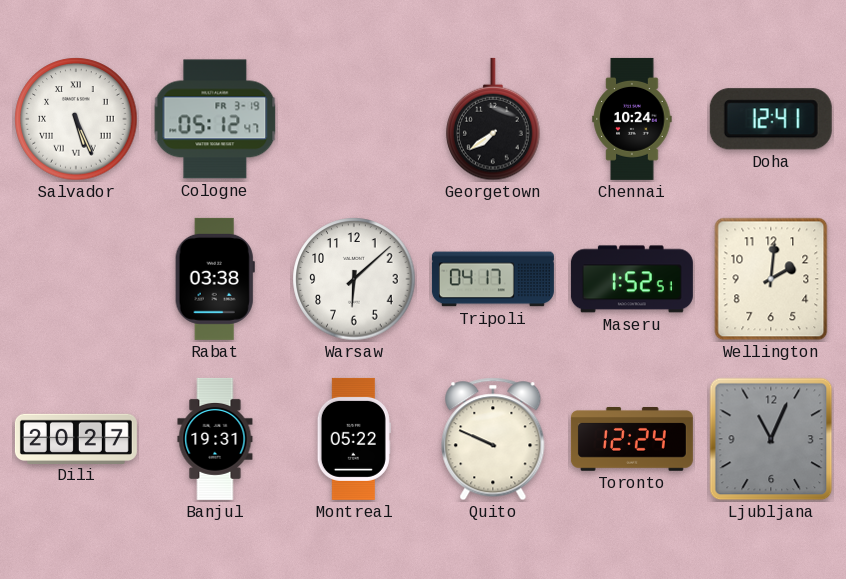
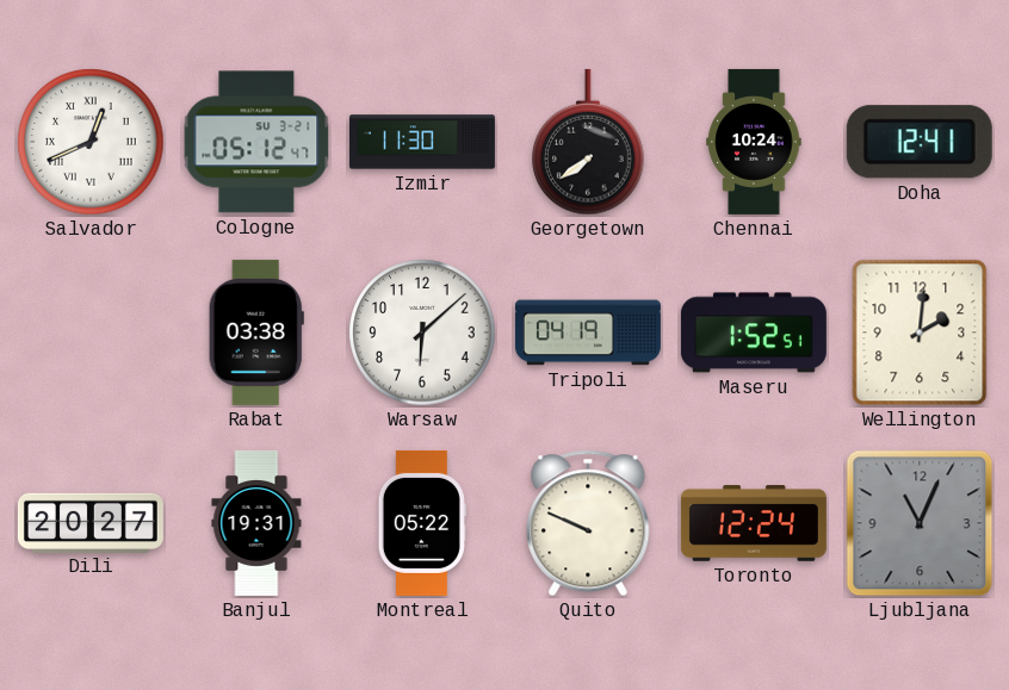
Salvador: 5:26 -> 12:41
Cologne date: FR 3-19 -> SU 3-21
Izmir: none -> 11:30
Tripoli: 04:17 -> 04:19
